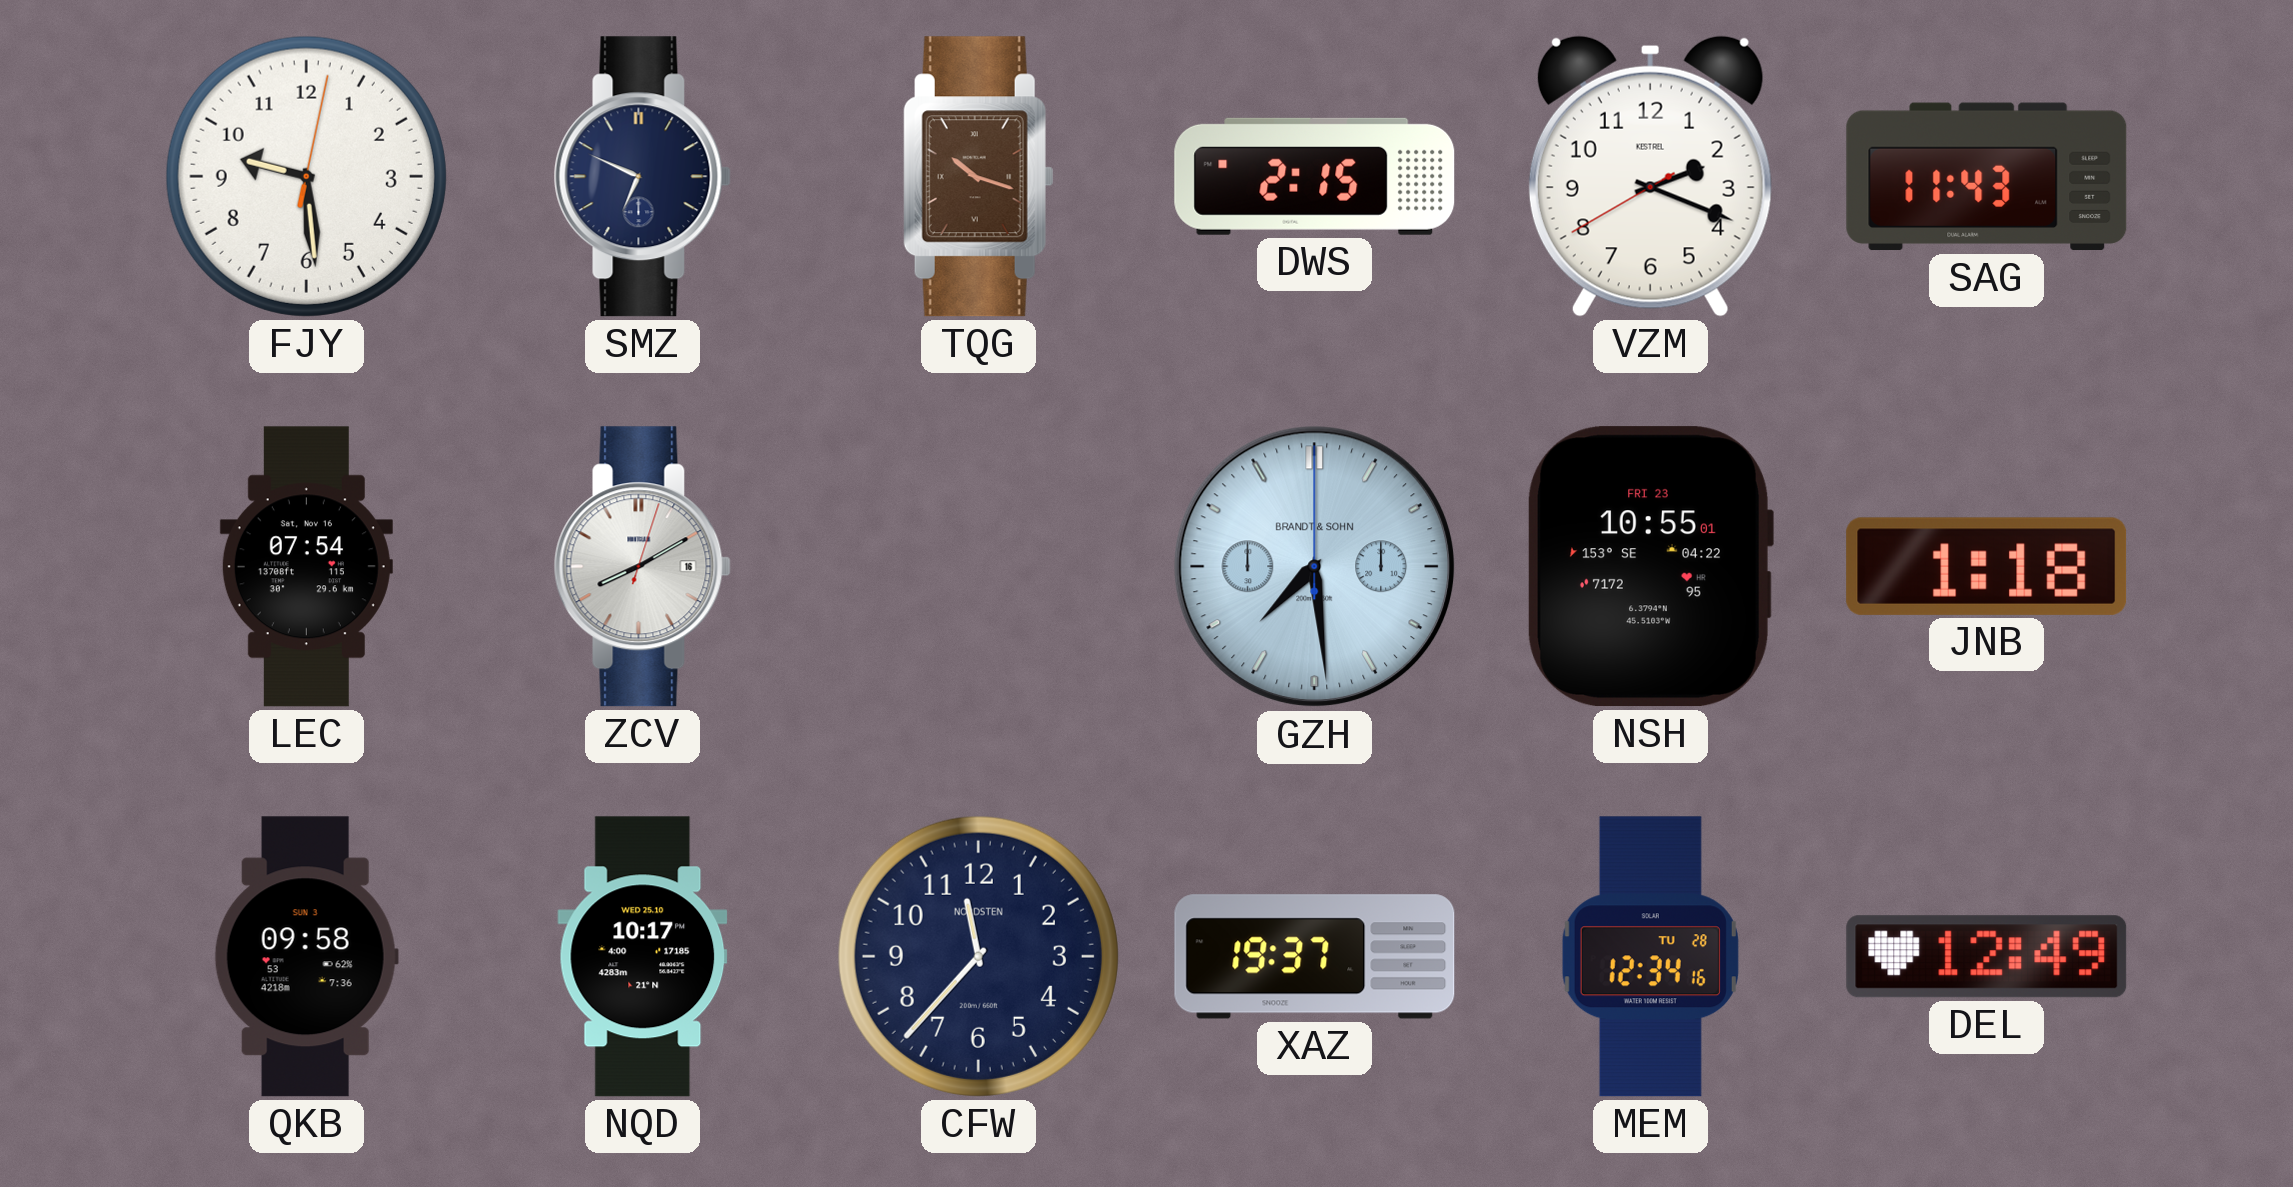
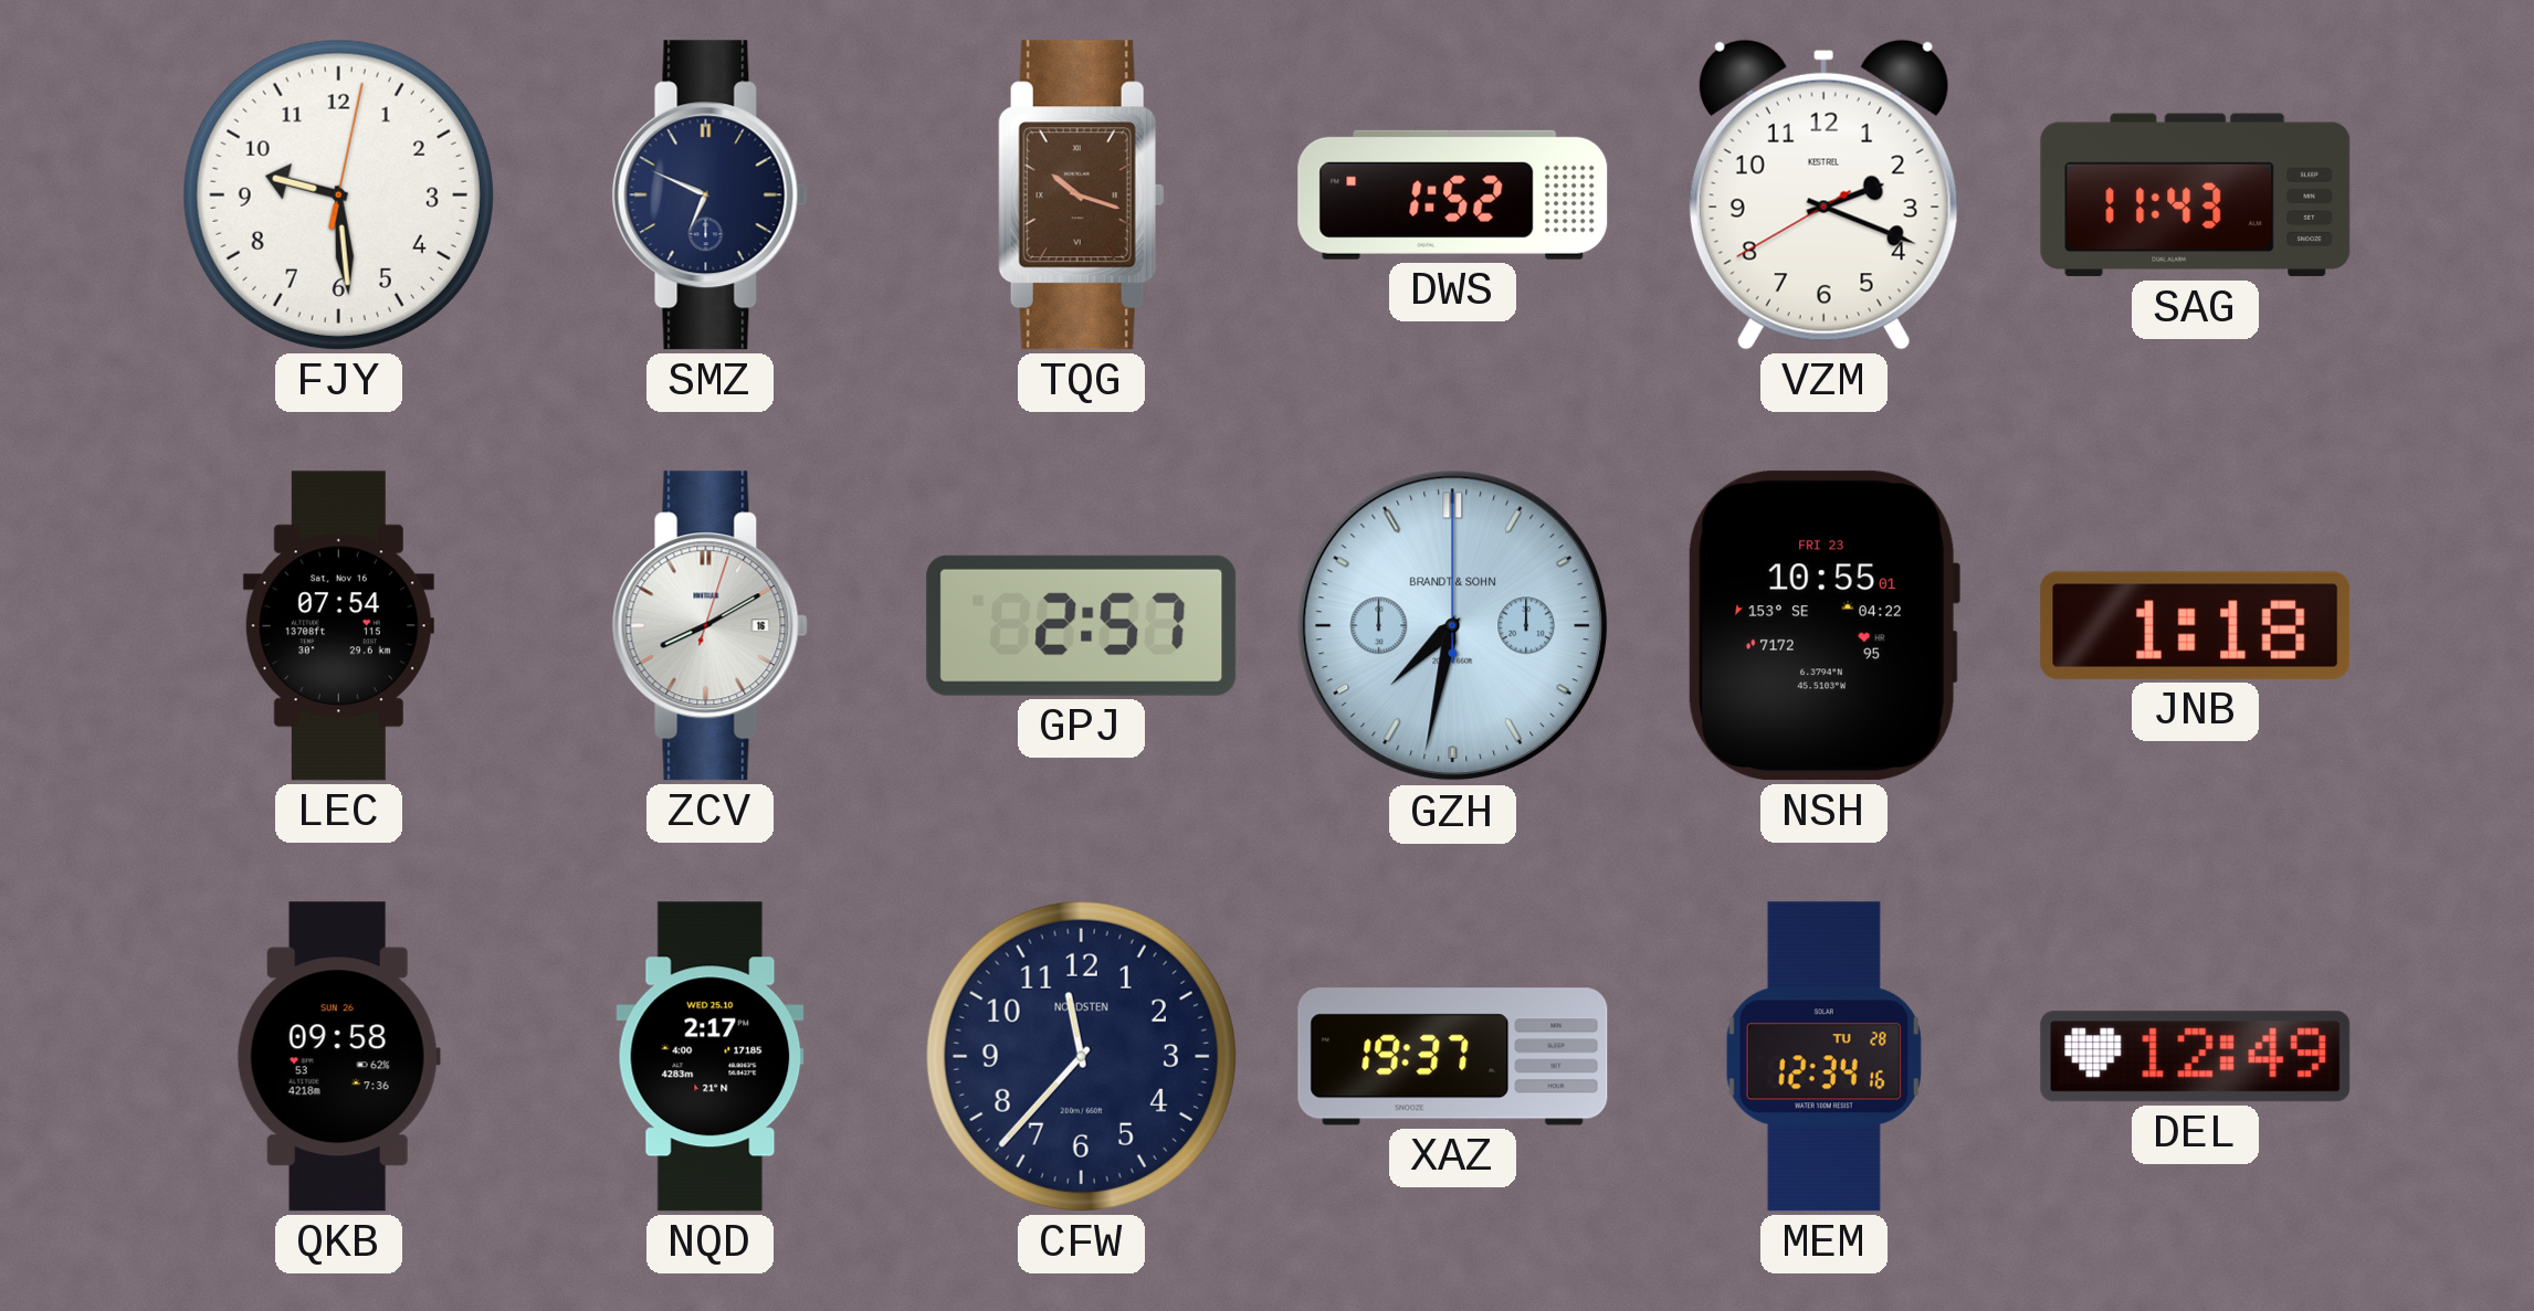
DWS: 2:15 -> 1:52
GPJ: none -> 2:57
GZH: 7:29 -> 7:32
QKB date: SUN 3 -> SUN 26
NQD: 10:17 -> 2:17
